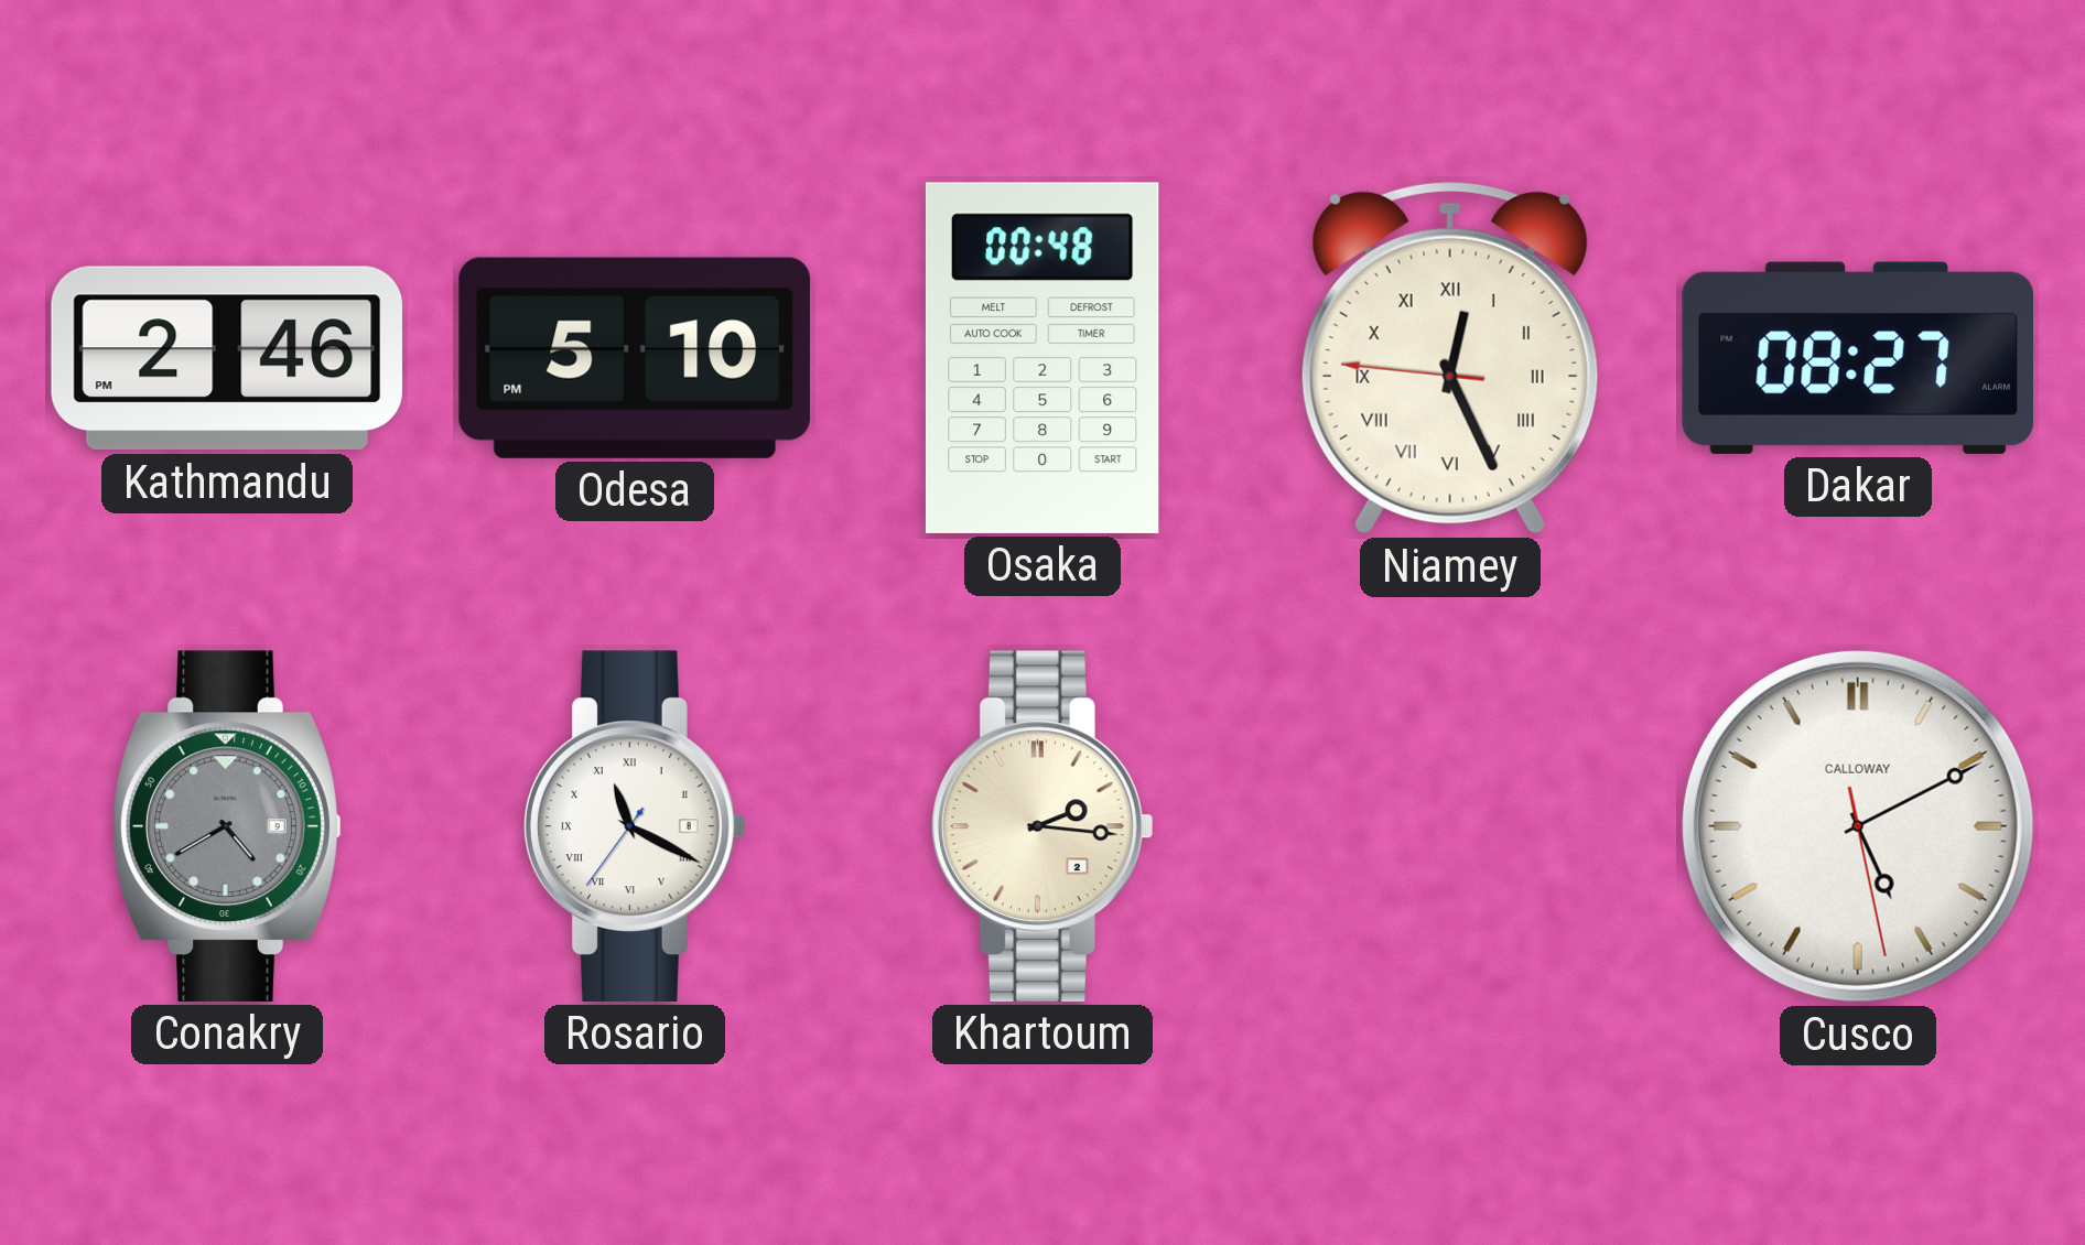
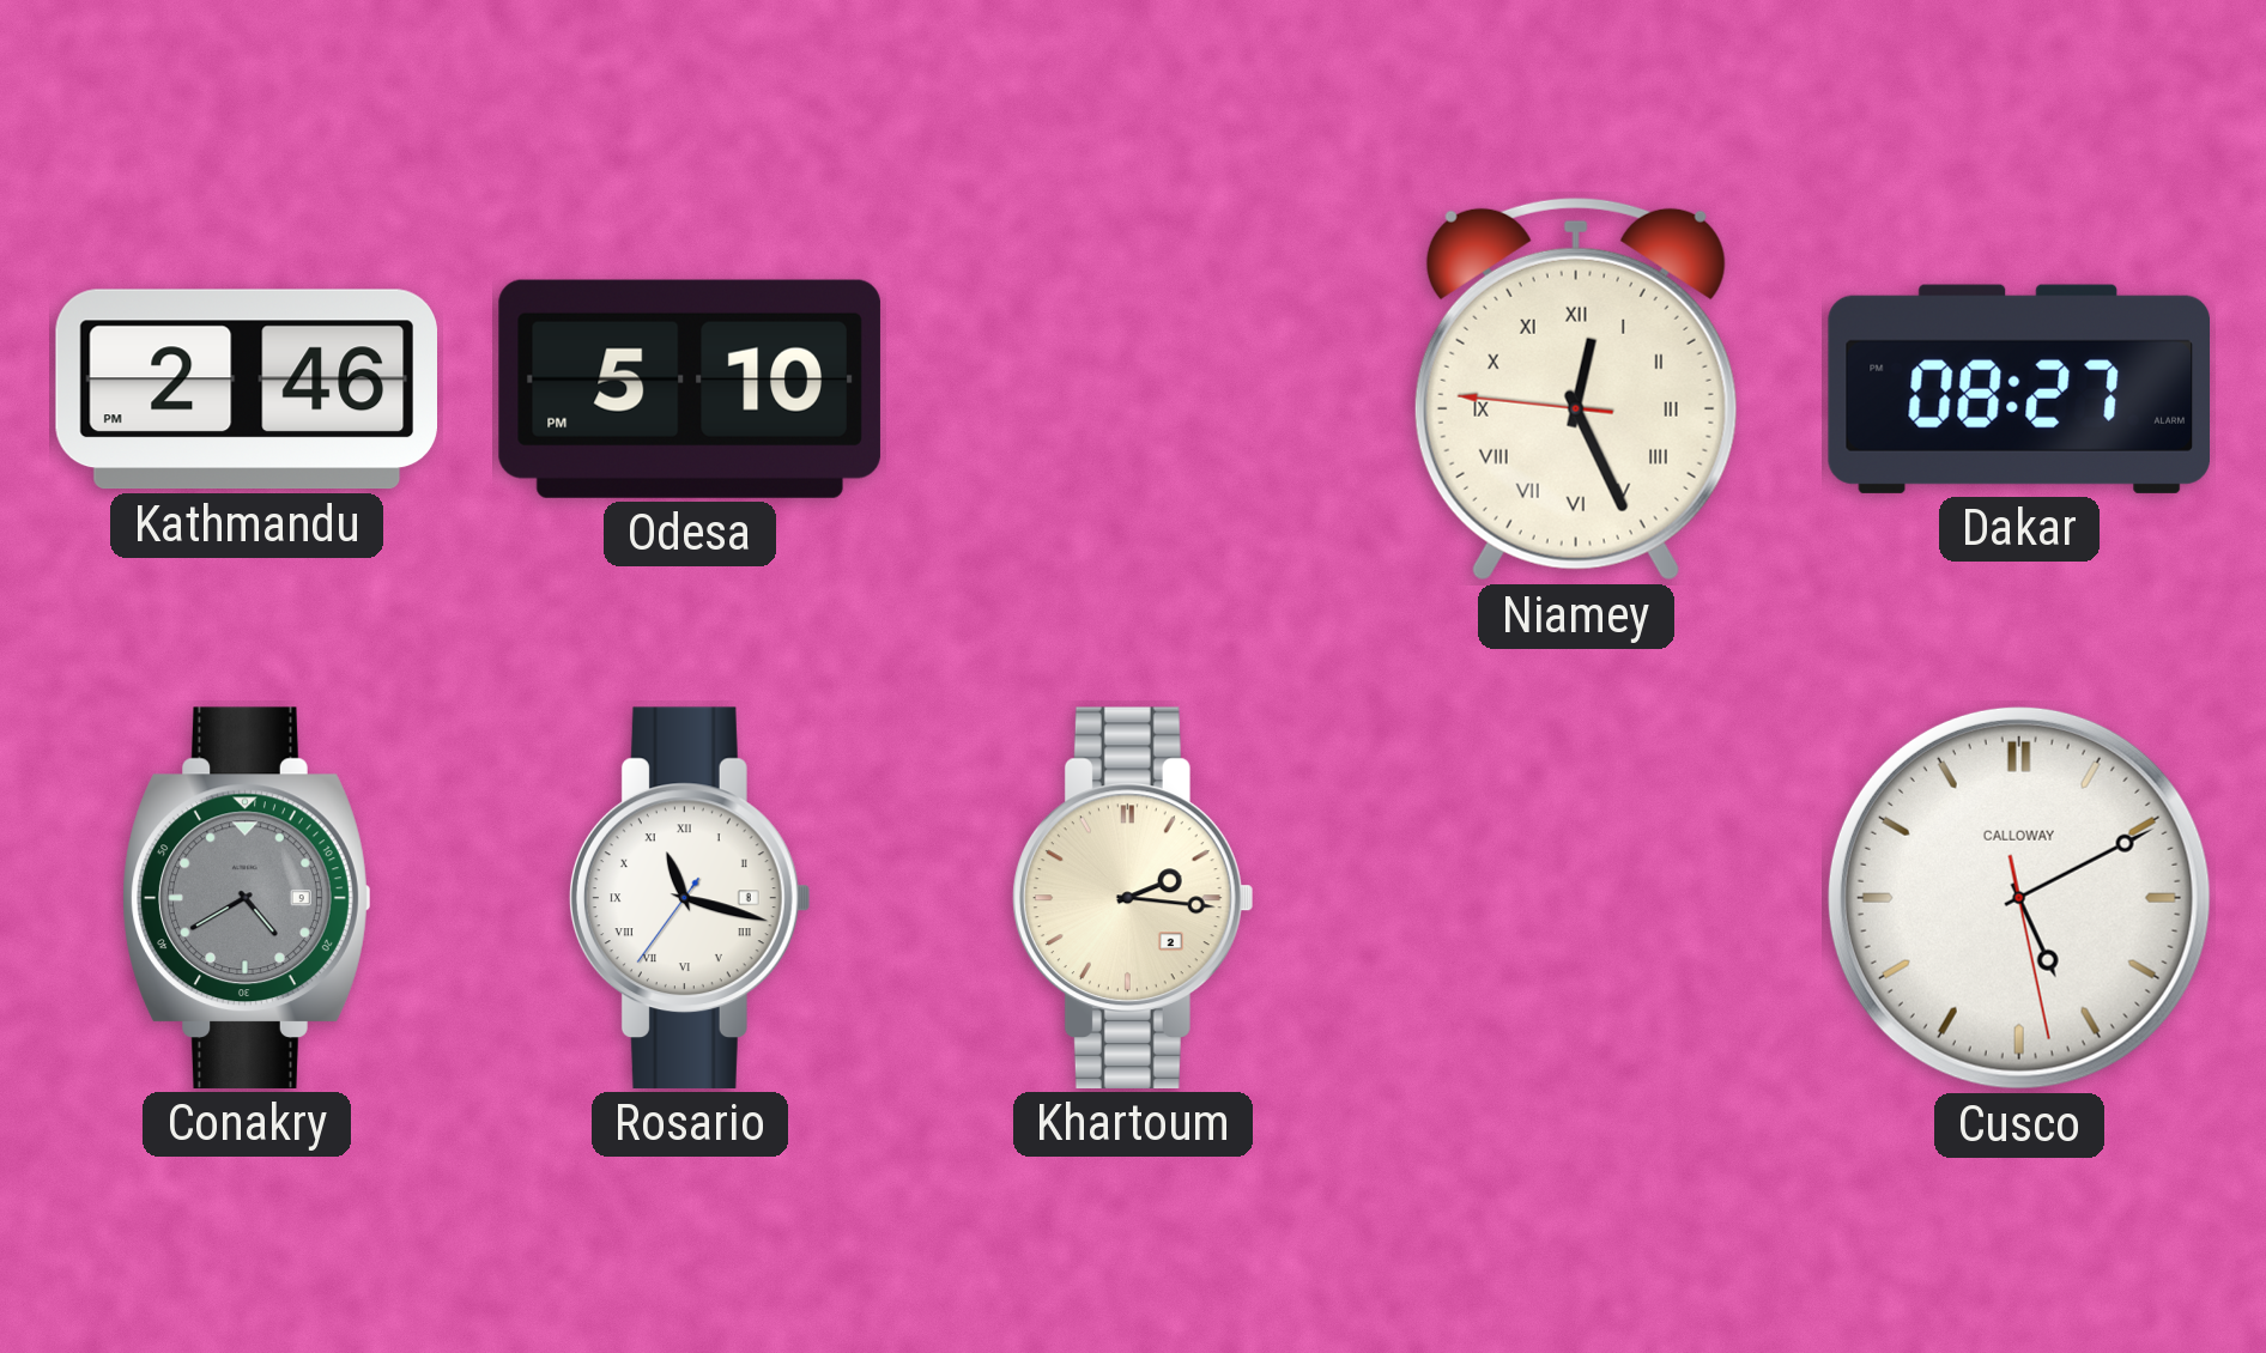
Osaka: 00:48 -> none
Rosario: 11:19 -> 11:17
